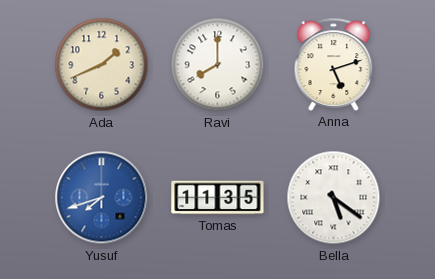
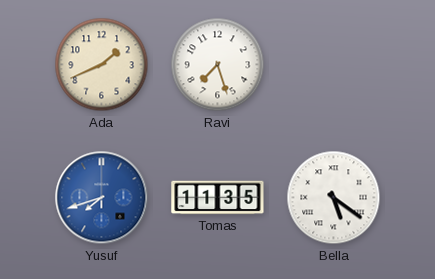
Ravi: 8:00 -> 7:27
Anna: 5:12 -> none
